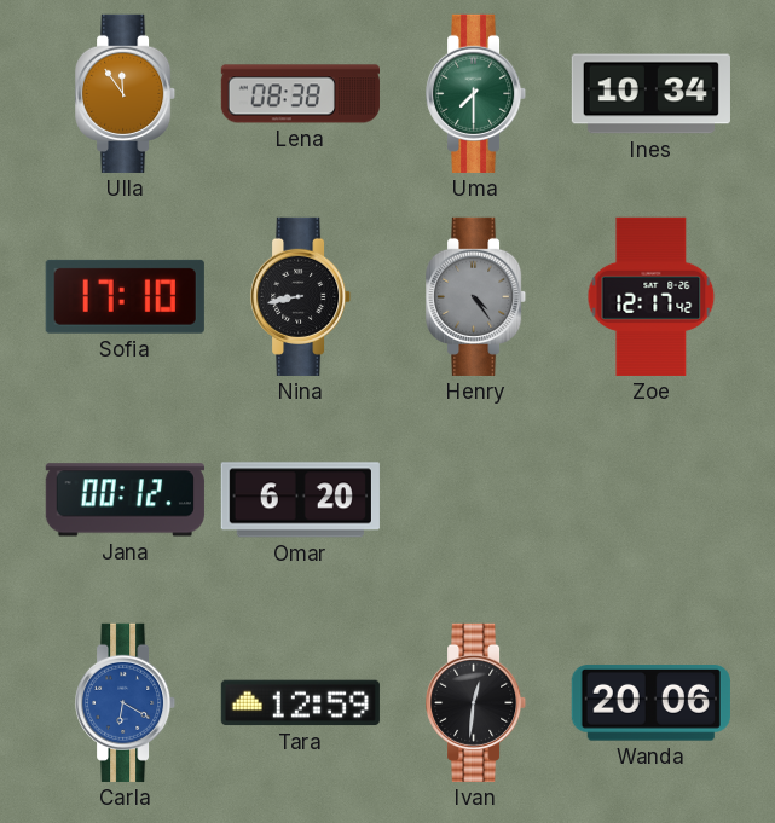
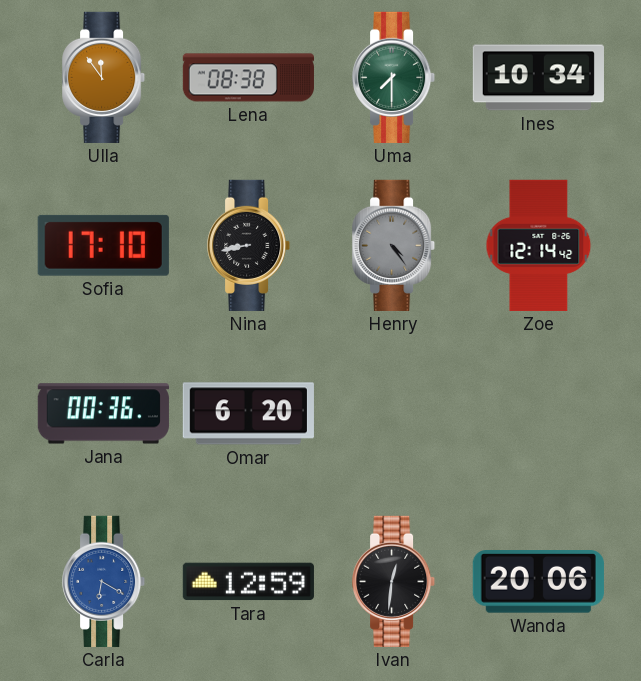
Zoe: 12:17 -> 12:14
Jana: 00:12 -> 00:36
